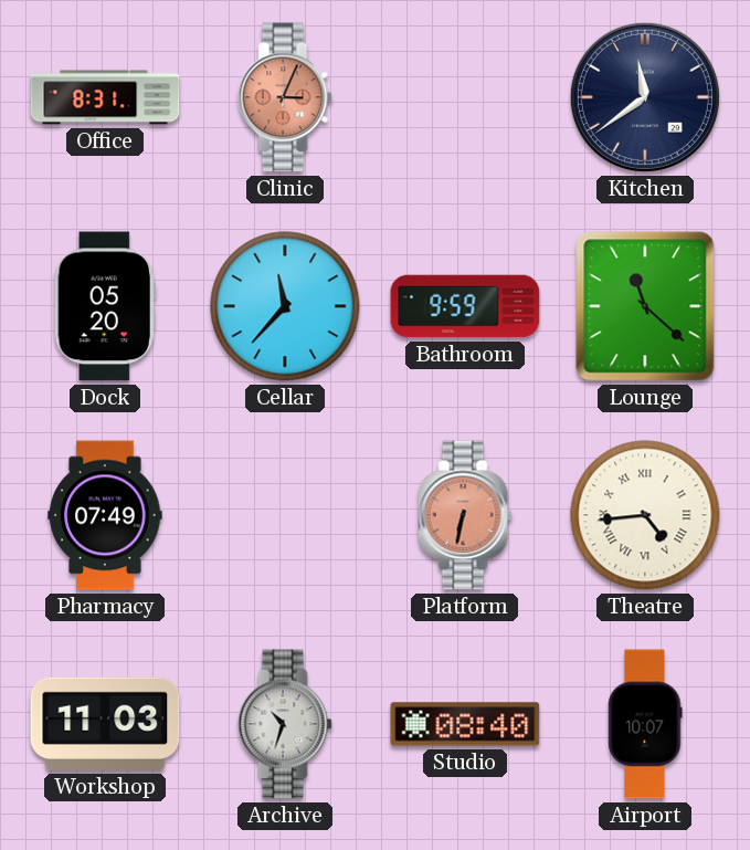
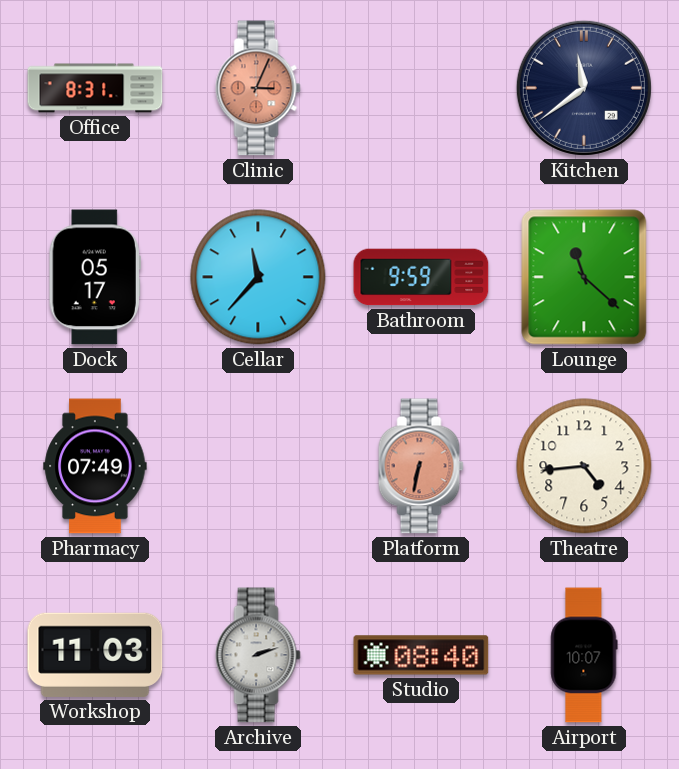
Dock: 05:20 -> 05:17
Theatre numerals: Roman -> Arabic
Archive: 10:33 -> 2:12
